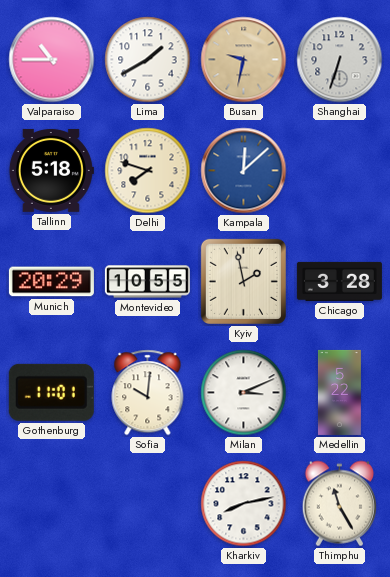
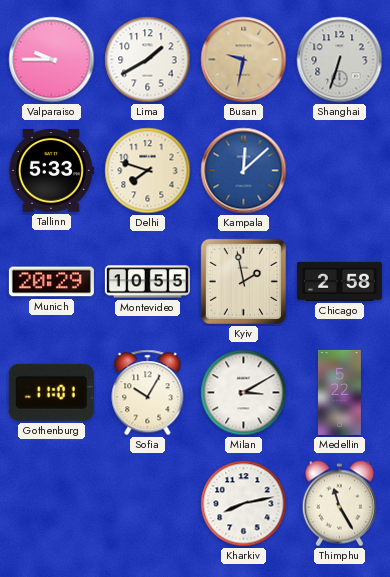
Valparaiso: 10:45 -> 9:45
Tallinn: 5:18 -> 5:33
Chicago: 3:28 -> 2:58
Sofia: 10:01 -> 10:05
Milan: 3:11 -> 3:10
